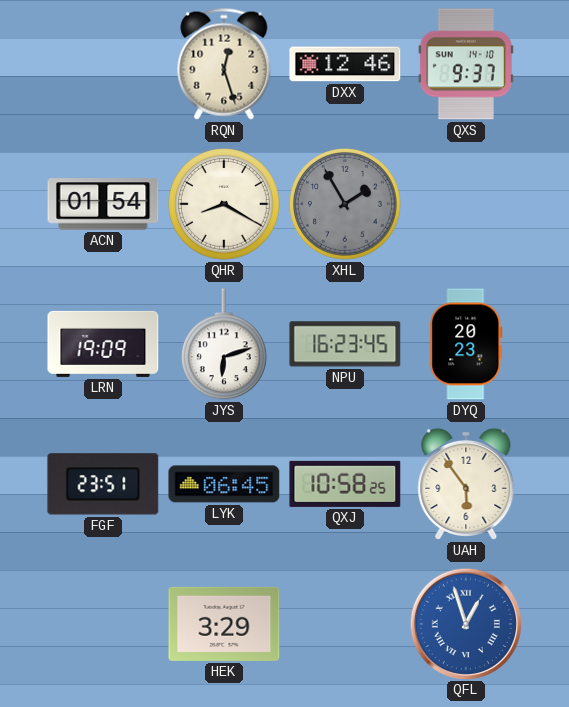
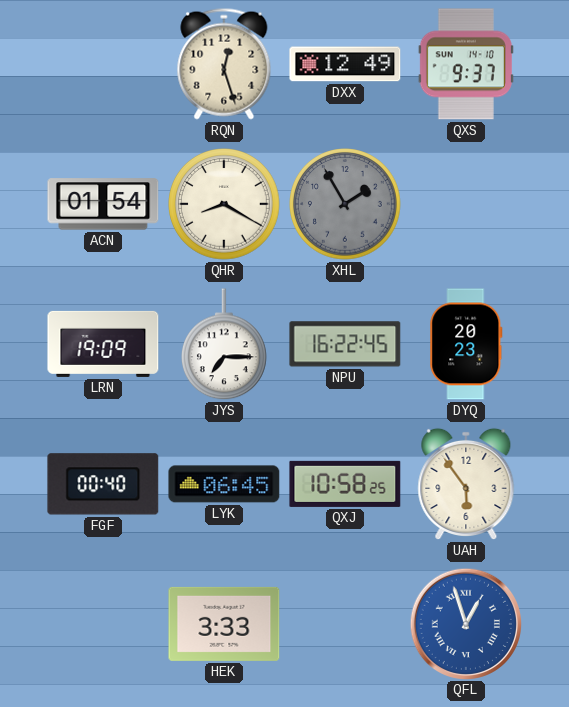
DXX: 12:46 -> 12:49
JYS: 6:12 -> 7:15
NPU: 16:23 -> 16:22
FGF: 23:51 -> 00:40
HEK: 3:29 -> 3:33
